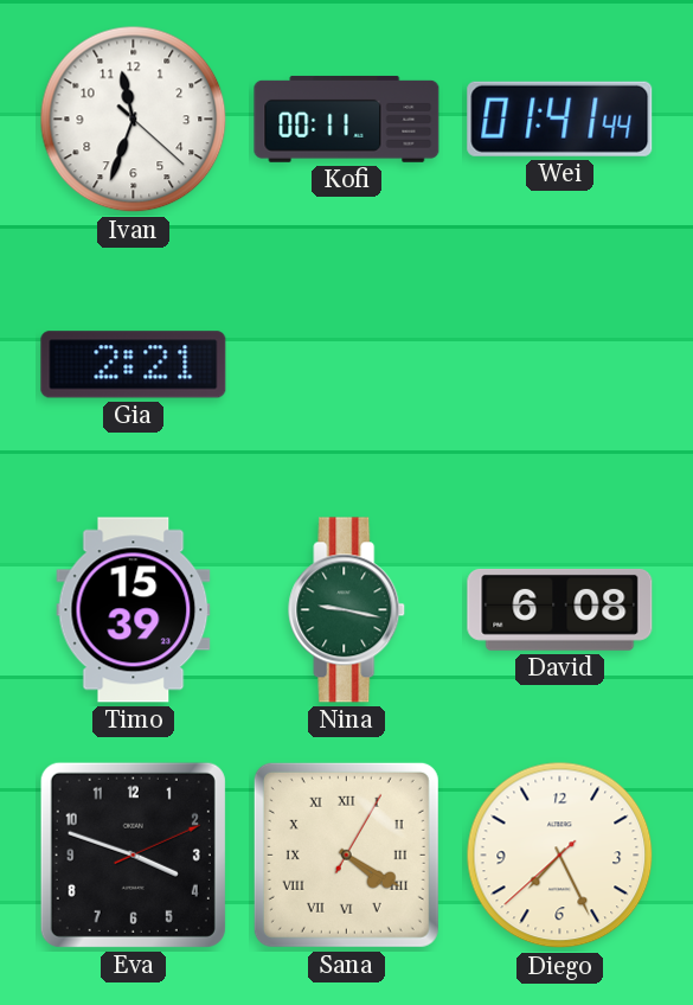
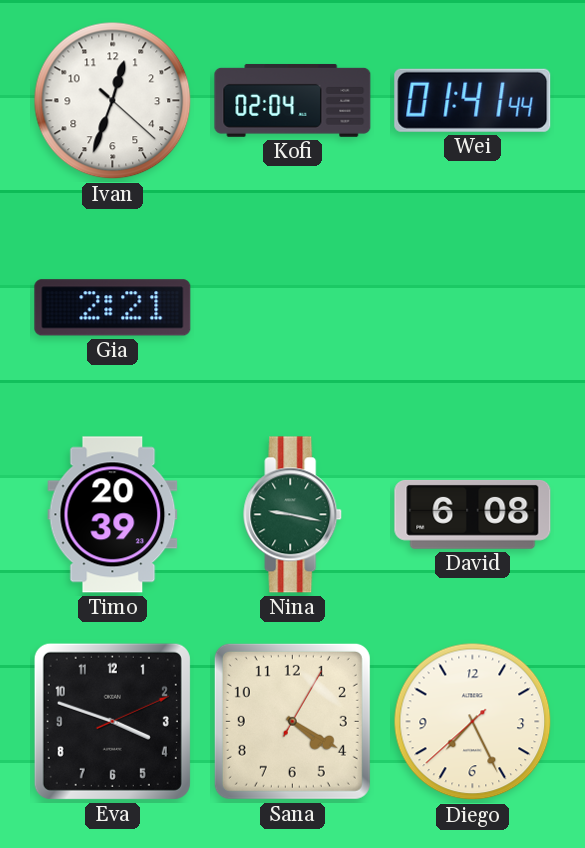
Ivan: 11:33 -> 12:33
Kofi: 00:11 -> 02:04
Timo: 15:39 -> 20:39
Sana numerals: Roman -> Arabic
